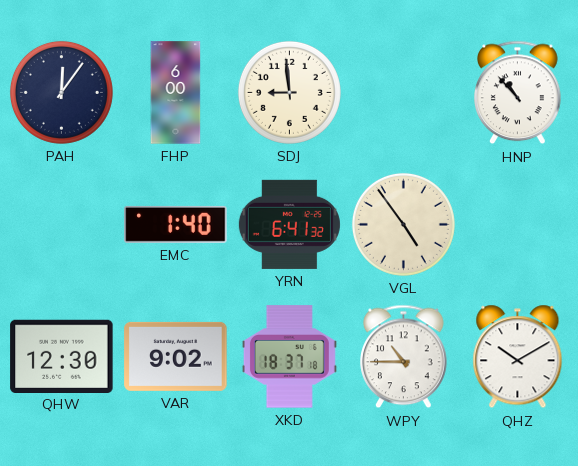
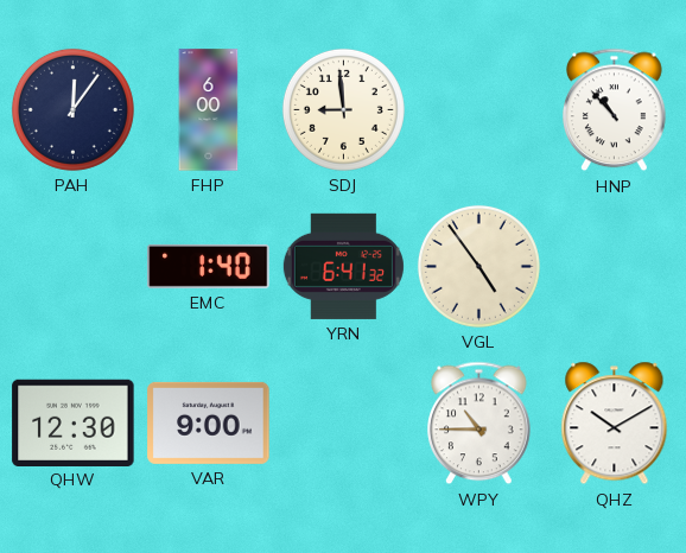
VAR: 9:02 -> 9:00
XKD: 18:37 -> none
